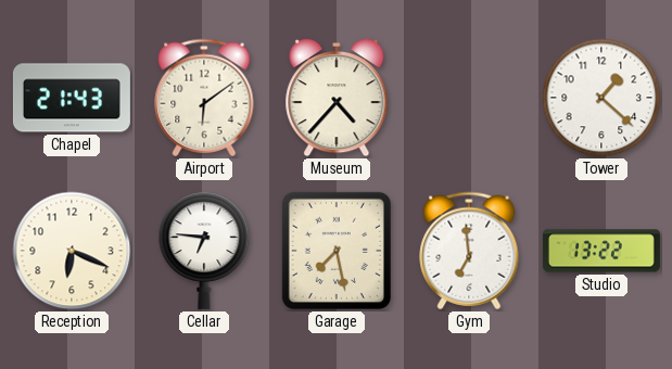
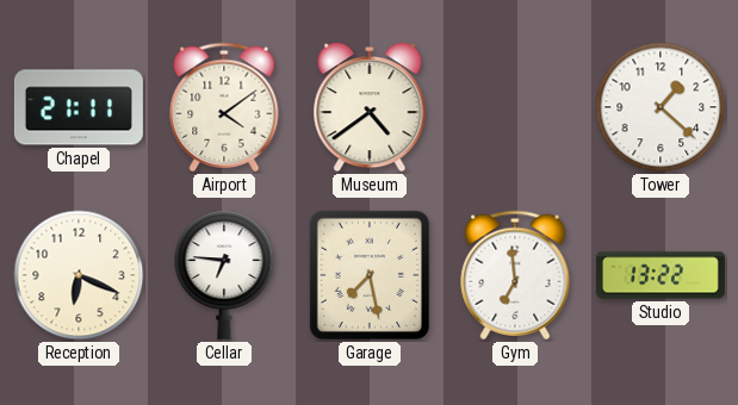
Chapel: 21:43 -> 21:11
Airport: 6:09 -> 4:09
Museum: 4:37 -> 4:39
